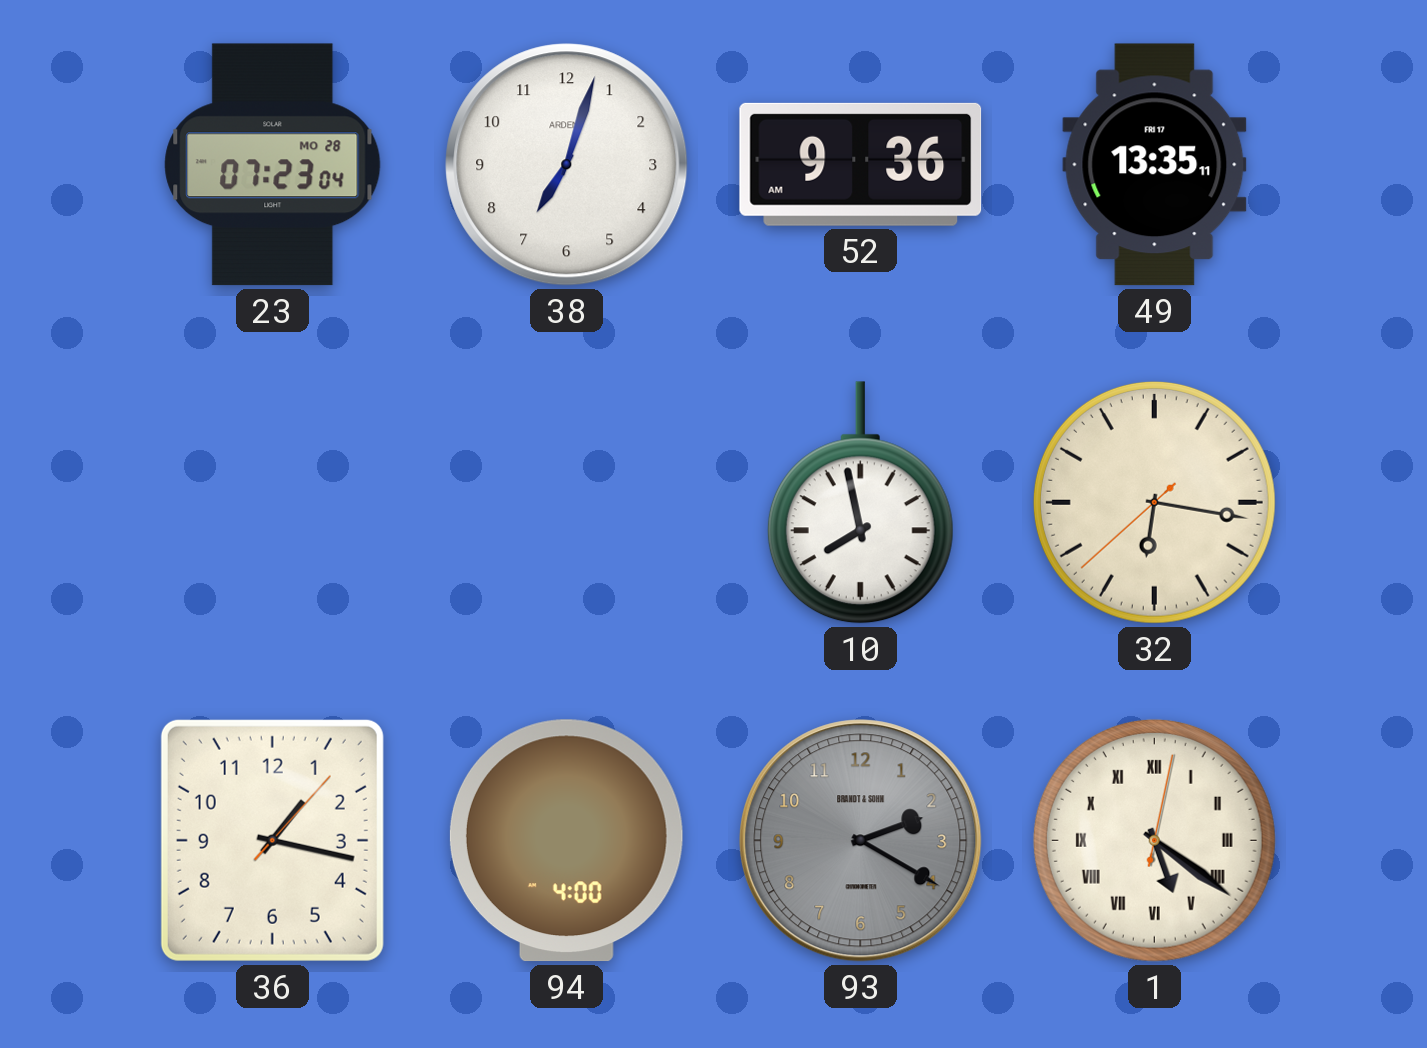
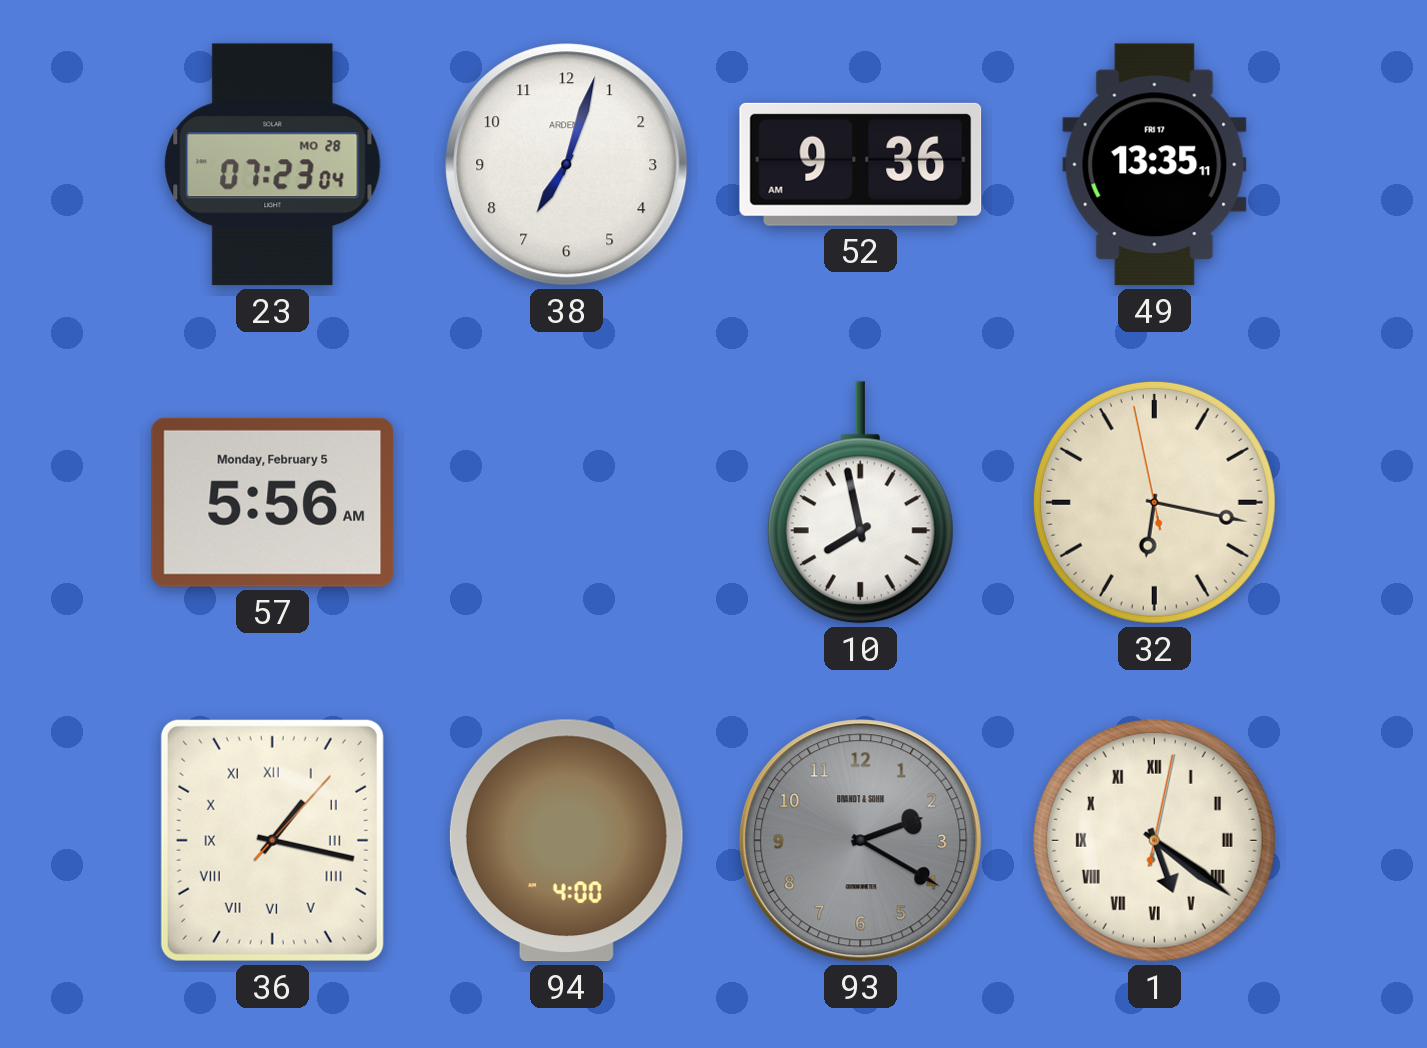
57: none -> 5:56
32: 6:16:38 -> 6:16:58
36 numerals: Arabic -> Roman
